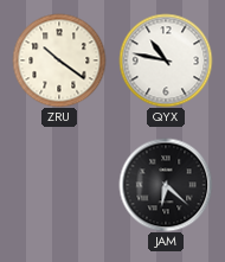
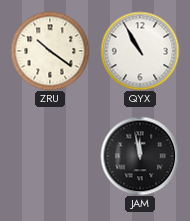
QYX: 10:47 -> 10:55
JAM: 6:22 -> 11:58
